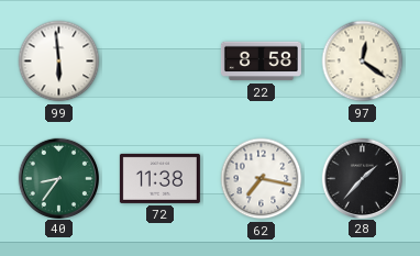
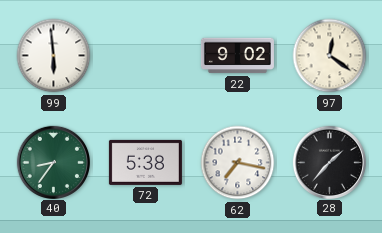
22: 8:58 -> 9:02
72: 11:38 -> 5:38
